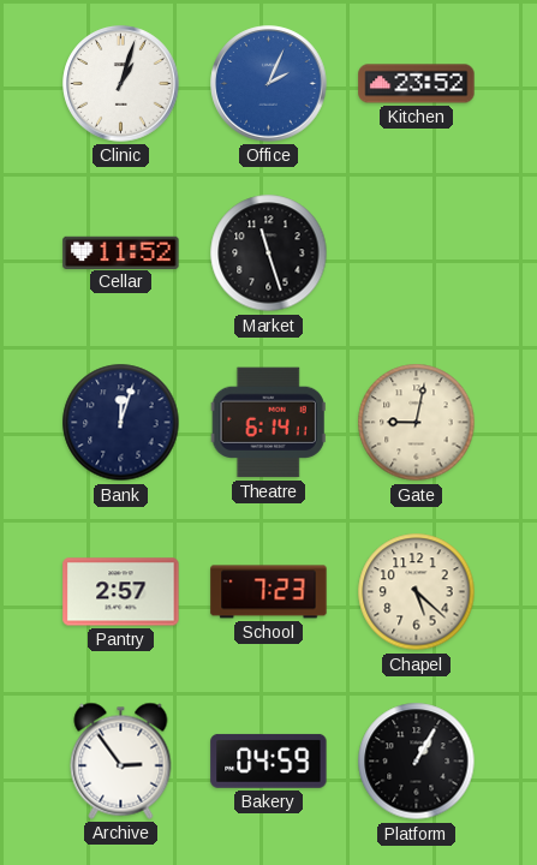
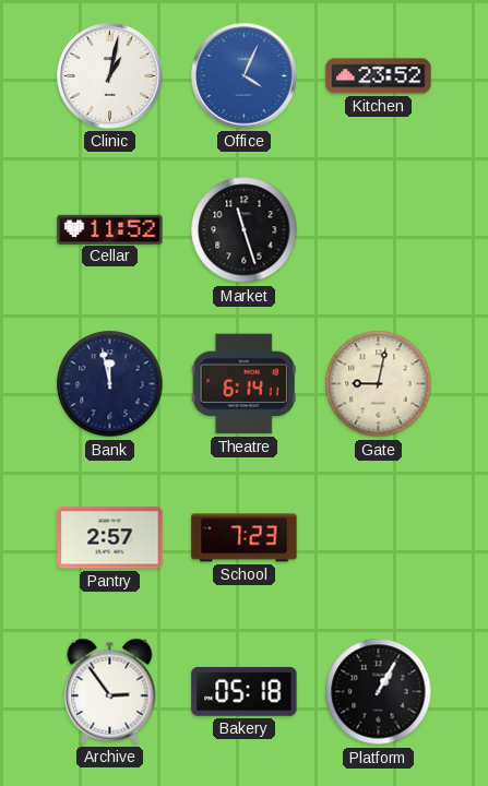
Clinic: 1:03 -> 1:02
Office: 2:04 -> 4:04
Bank: 12:03 -> 11:58
Chapel: 5:22 -> none
Bakery: 04:59 -> 05:18
